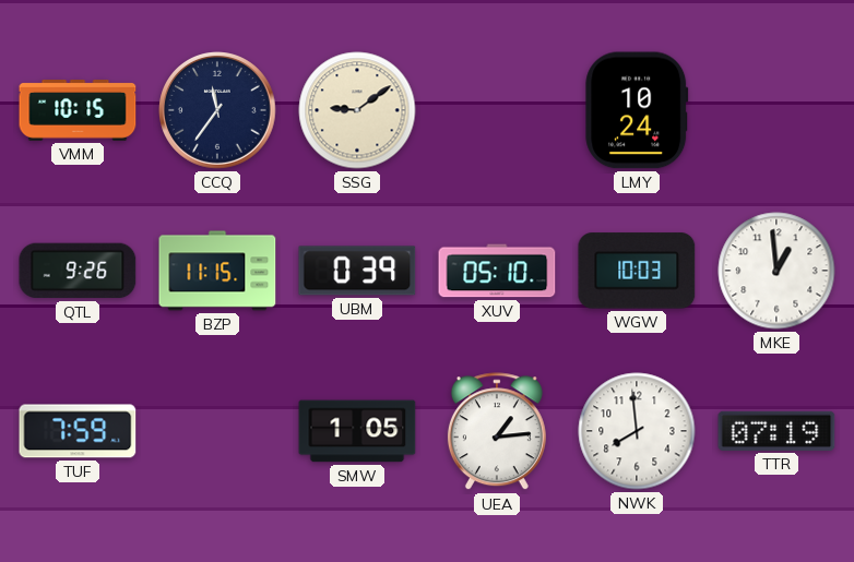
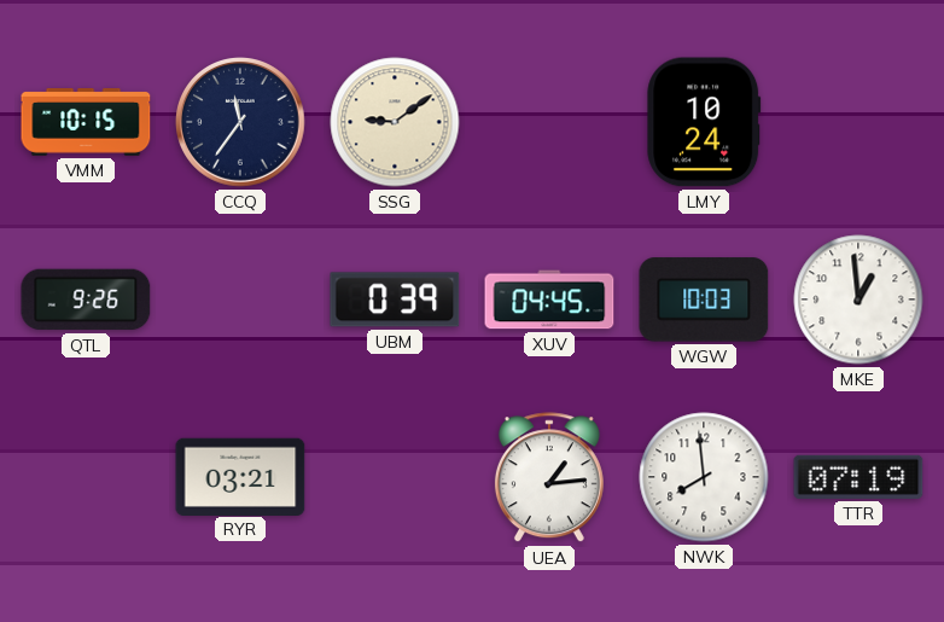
BZP: 11:15 -> none
XUV: 05:10 -> 04:45
TUF: 7:59 -> none
RYR: none -> 03:21
SMW: 1:05 -> none
